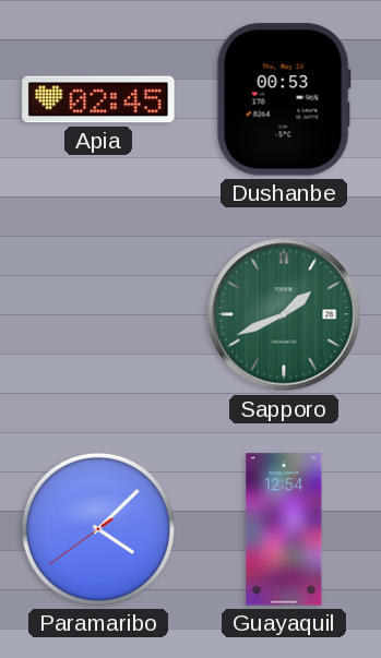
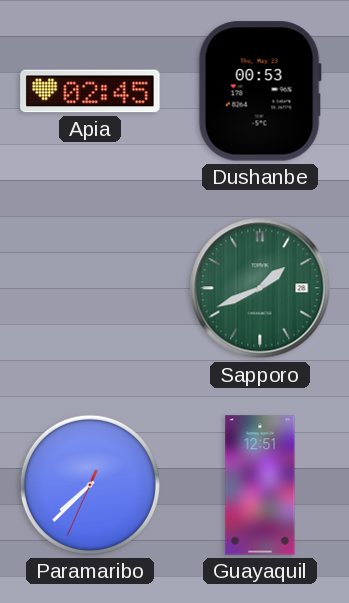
Paramaribo: 4:07 -> 7:37
Guayaquil: 12:54 -> 12:51
